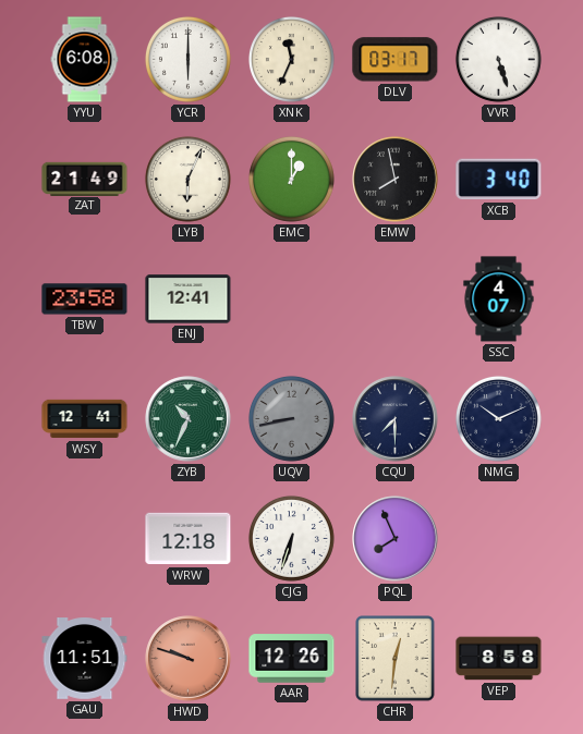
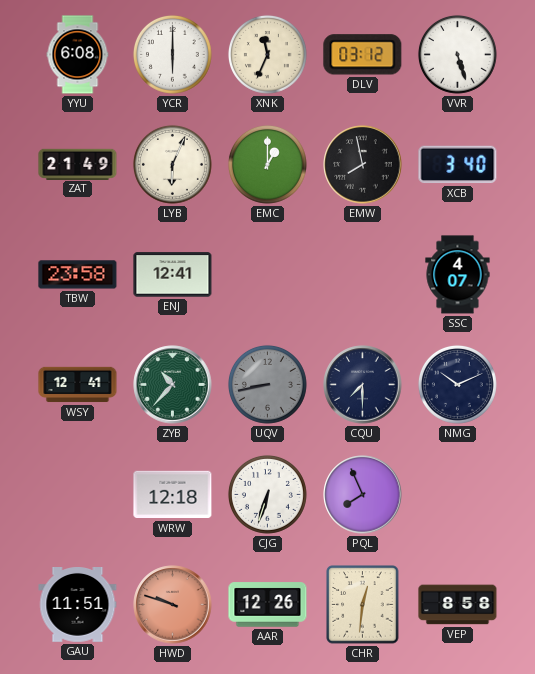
DLV: 03:17 -> 03:12
ZYB: 10:34 -> 10:37
